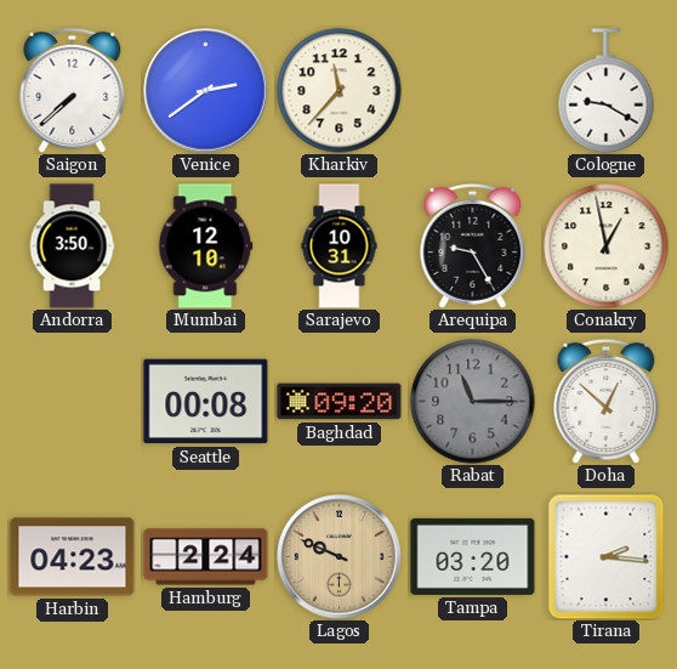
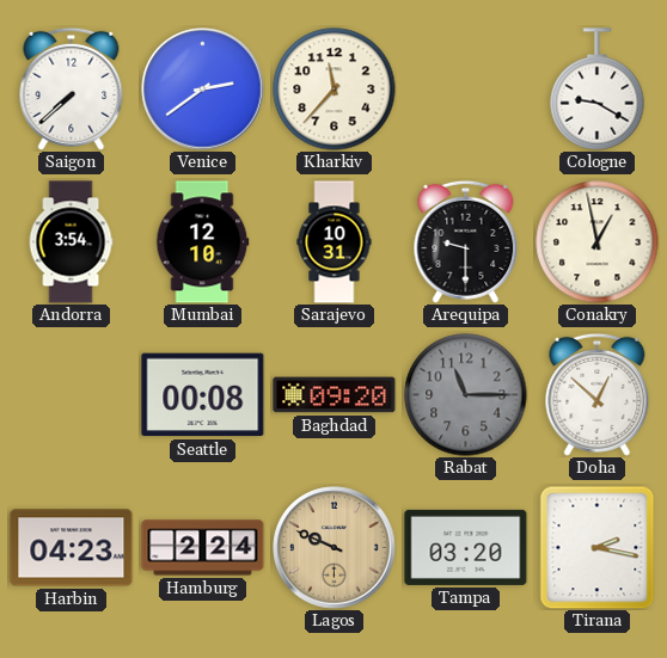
Andorra: 3:50 -> 3:54
Arequipa: 9:25 -> 9:30
Tirana: 2:16 -> 2:17
